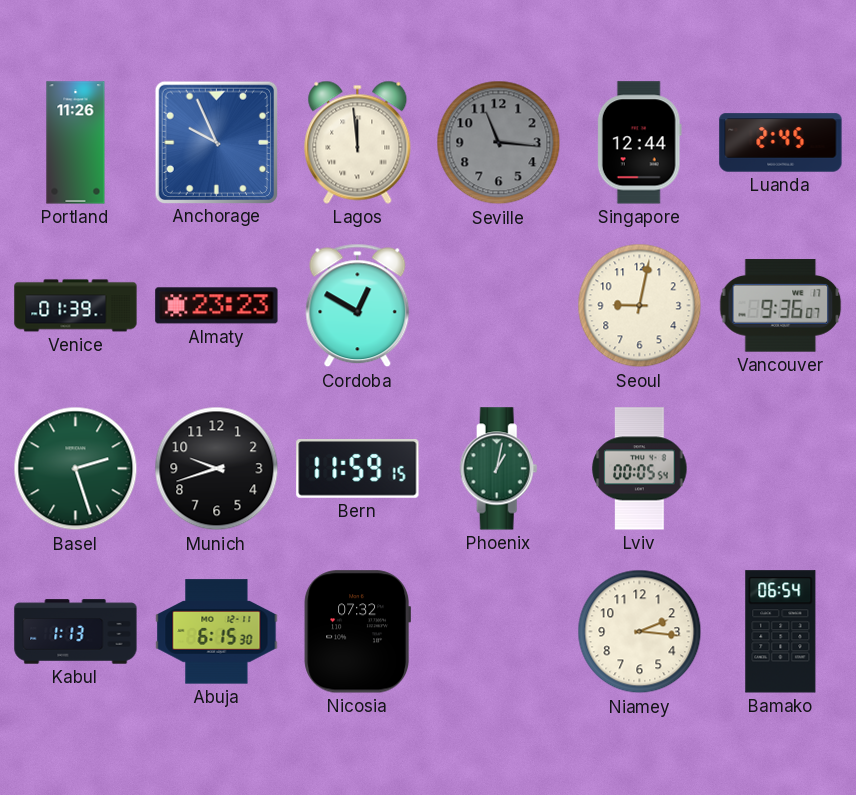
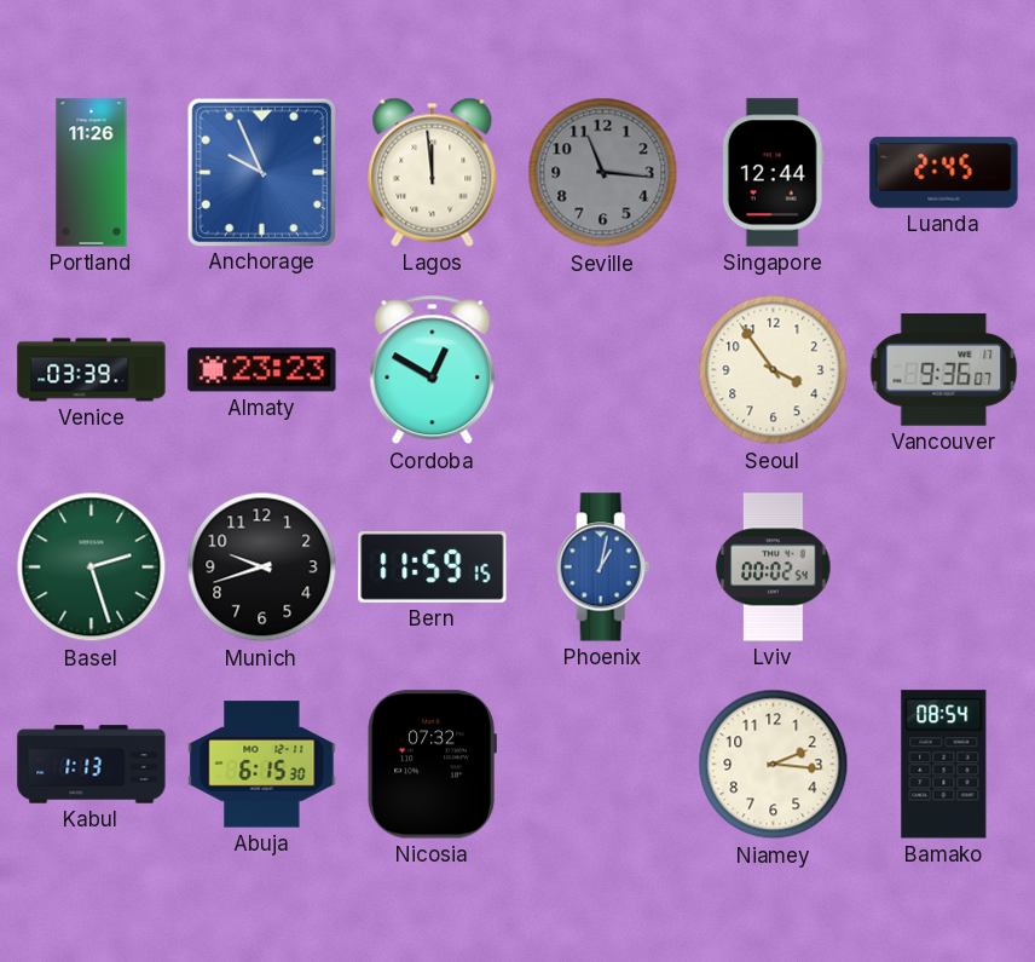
Venice: 01:39 -> 03:39
Seoul: 9:02 -> 3:54
Phoenix dial: green -> blue
Lviv: 00:05 -> 00:02
Bamako: 06:54 -> 08:54
